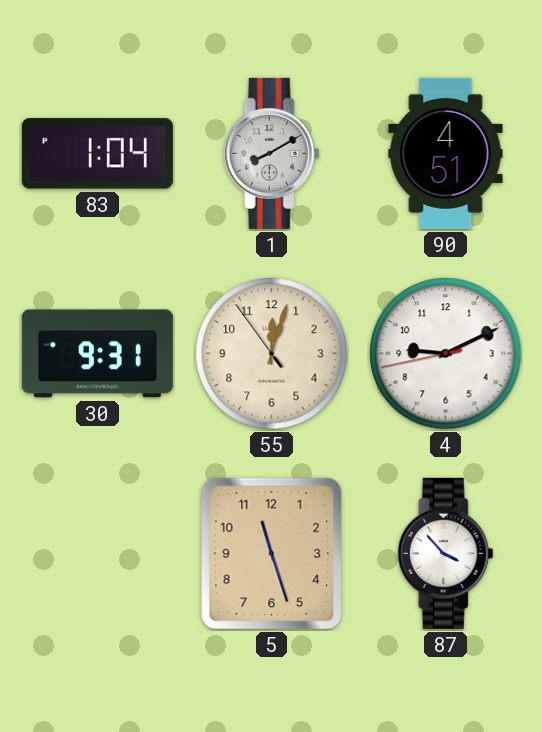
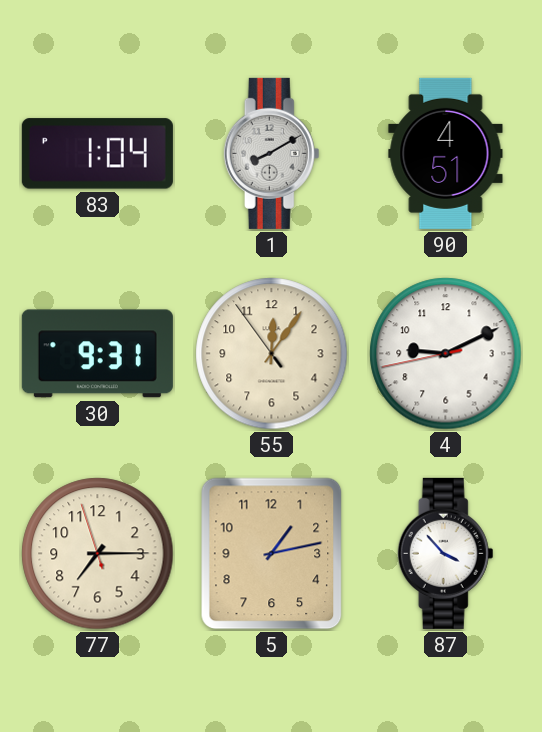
55: 12:02 -> 12:05
77: none -> 7:14
5: 11:27 -> 1:13
